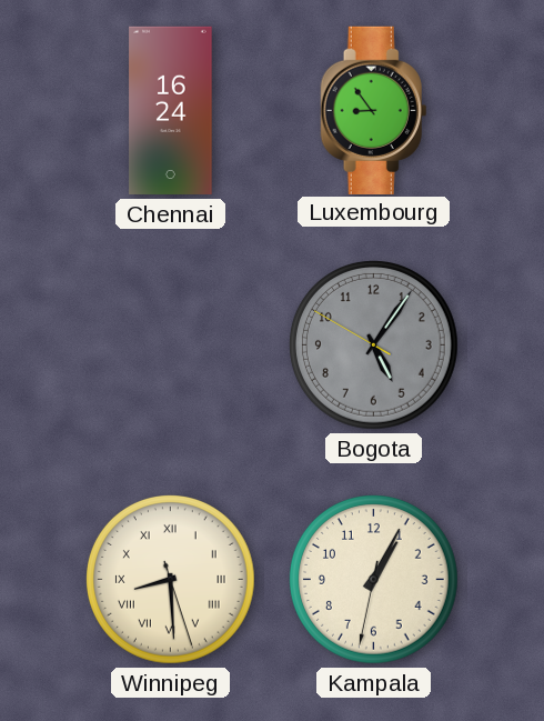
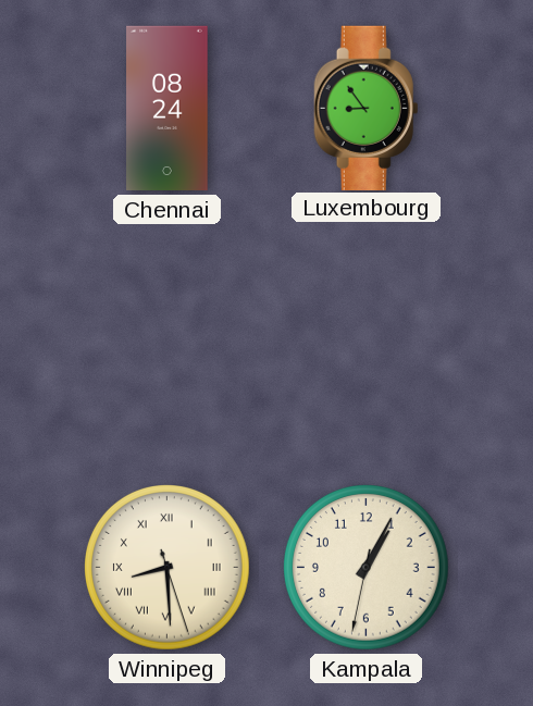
Chennai: 16:24 -> 08:24
Bogota: 5:05 -> none
